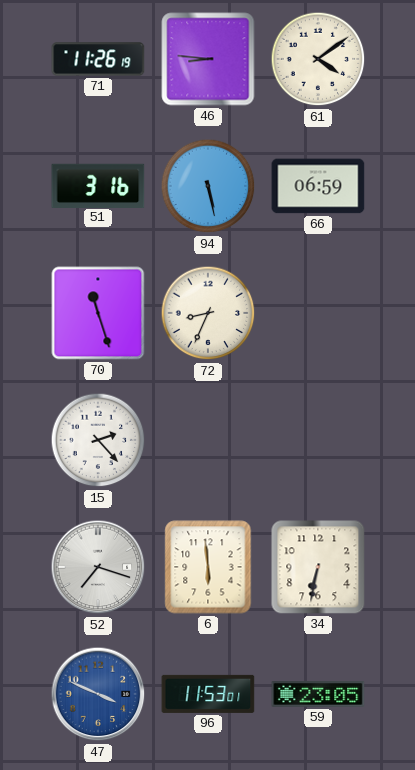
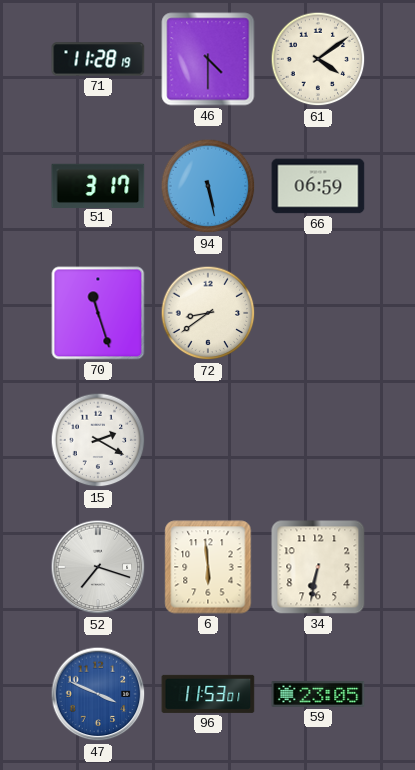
71: 11:26 -> 11:28
46: 8:46 -> 4:30
51: 3:16 -> 3:17
72: 8:34 -> 8:39
15: 2:23 -> 2:20
